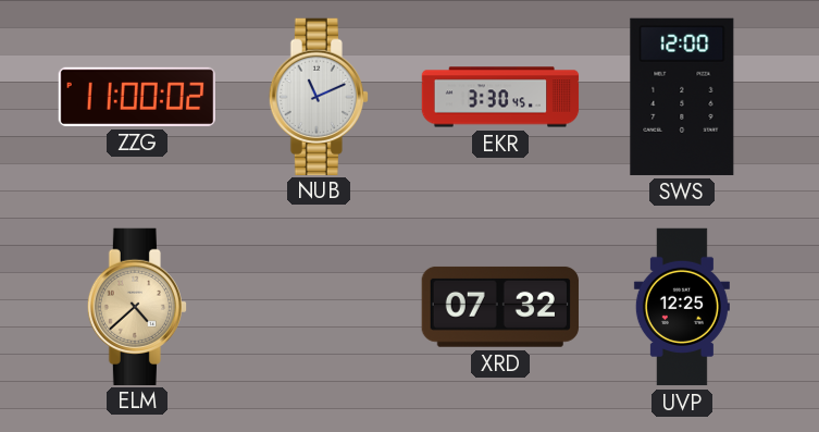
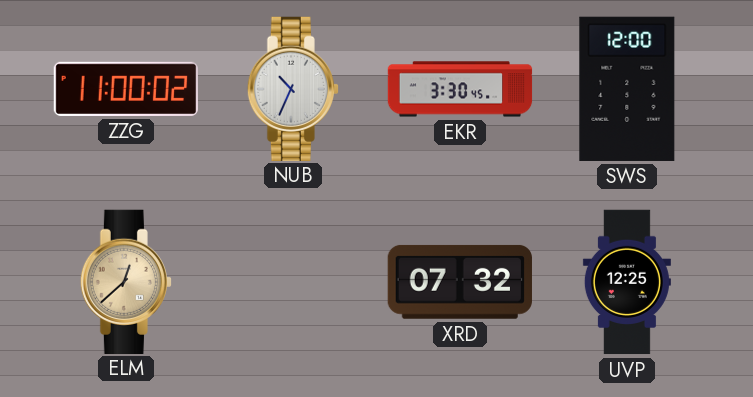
NUB: 11:11 -> 10:34
ELM: 4:38 -> 12:38
